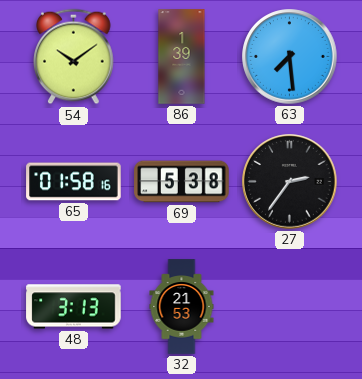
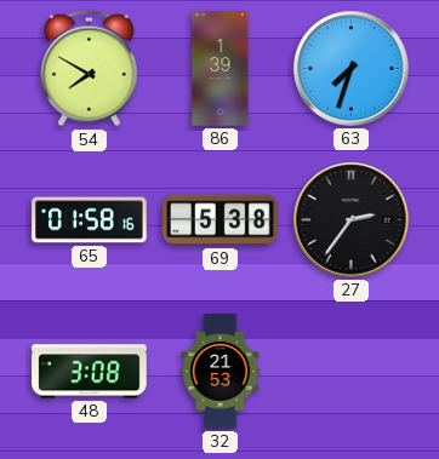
54: 10:09 -> 7:50
63: 7:29 -> 7:33
48: 3:13 -> 3:08
